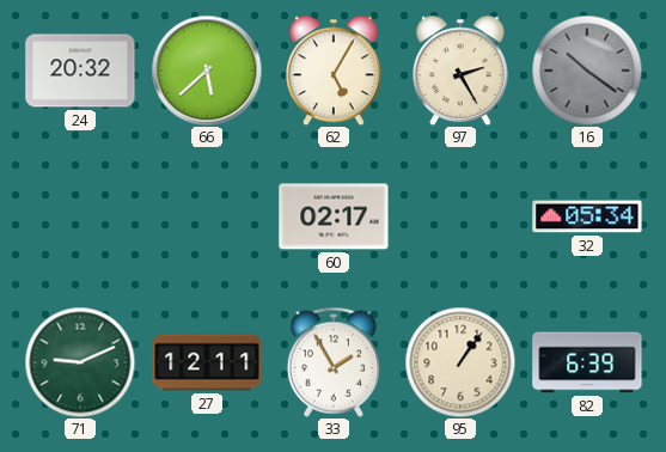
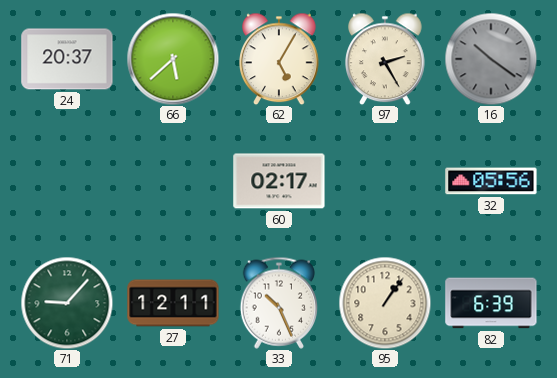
24: 20:32 -> 20:37
32: 05:34 -> 05:56
71: 9:11 -> 9:07
33: 1:55 -> 10:26
